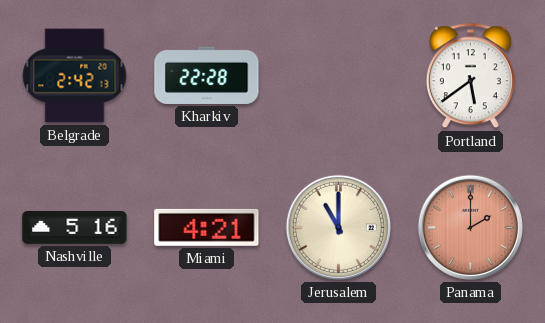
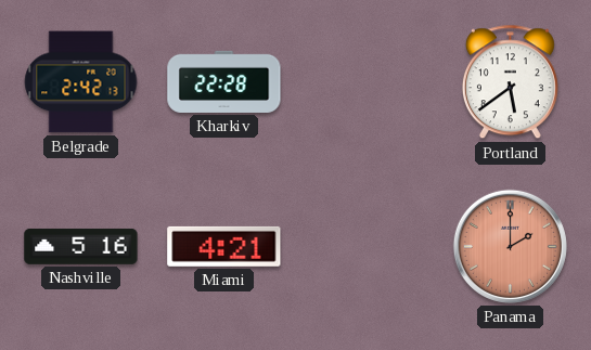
Jerusalem: 11:00 -> none
